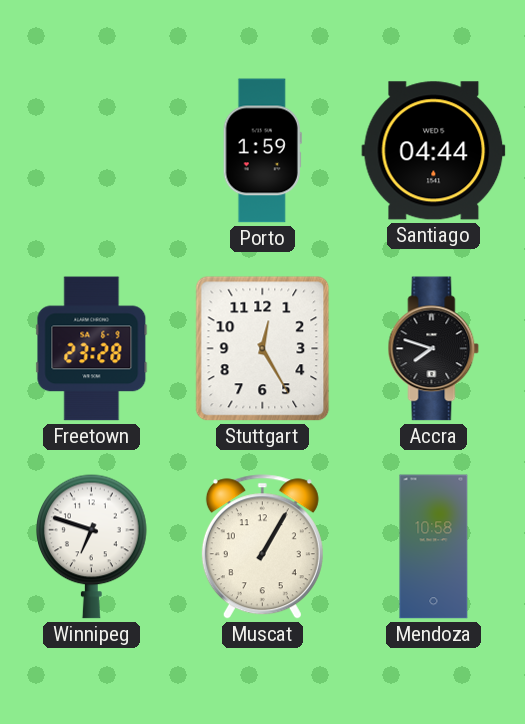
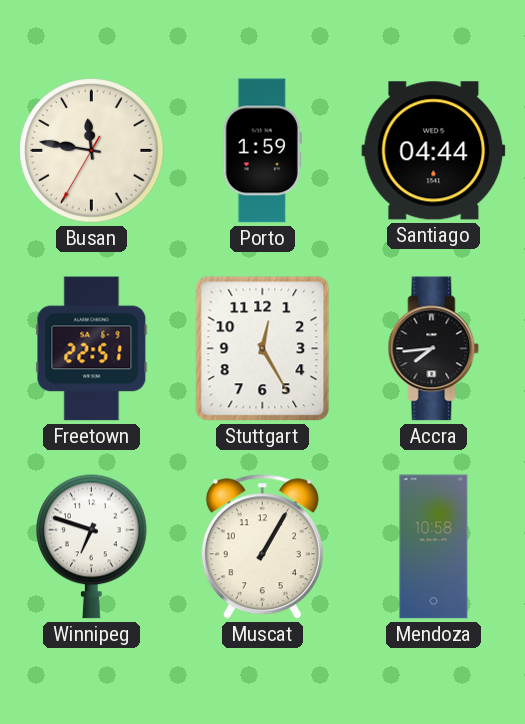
Busan: none -> 11:46
Freetown: 23:28 -> 22:51
Accra: 7:48 -> 7:44
